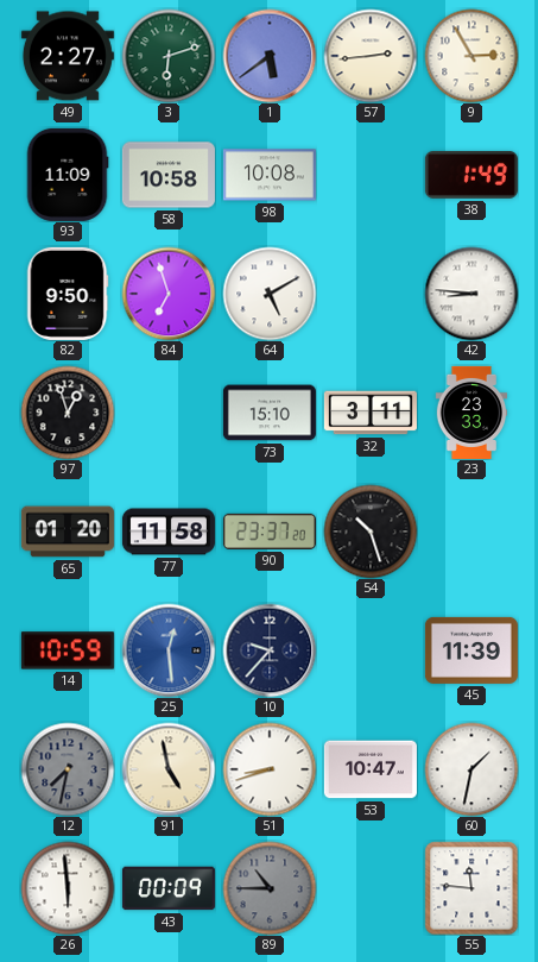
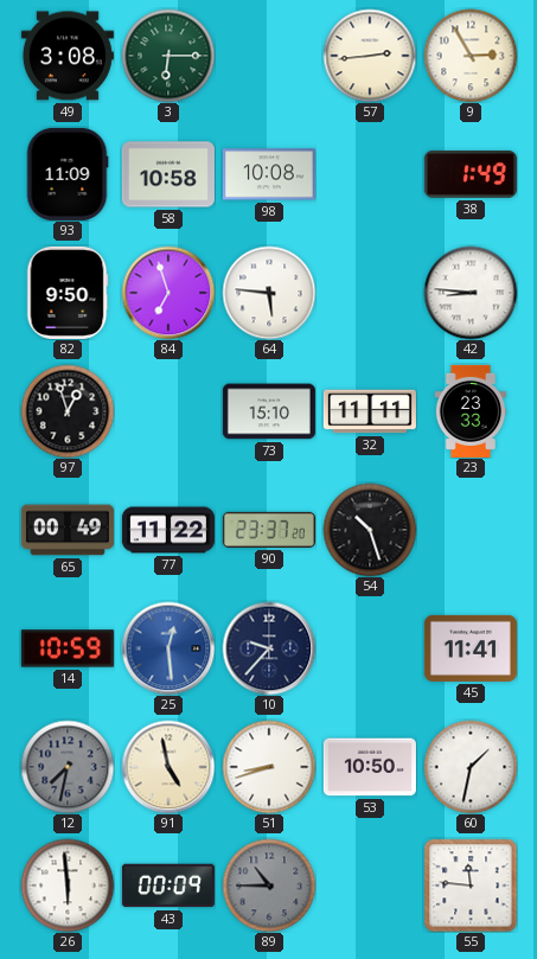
49: 2:27 -> 3:08
3: 6:12 -> 6:15
1: 5:39 -> none
64: 5:10 -> 5:46
32: 3:11 -> 11:11
65: 01:20 -> 00:49
77: 11:58 -> 11:22
45: 11:39 -> 11:41
53: 10:47 -> 10:50
